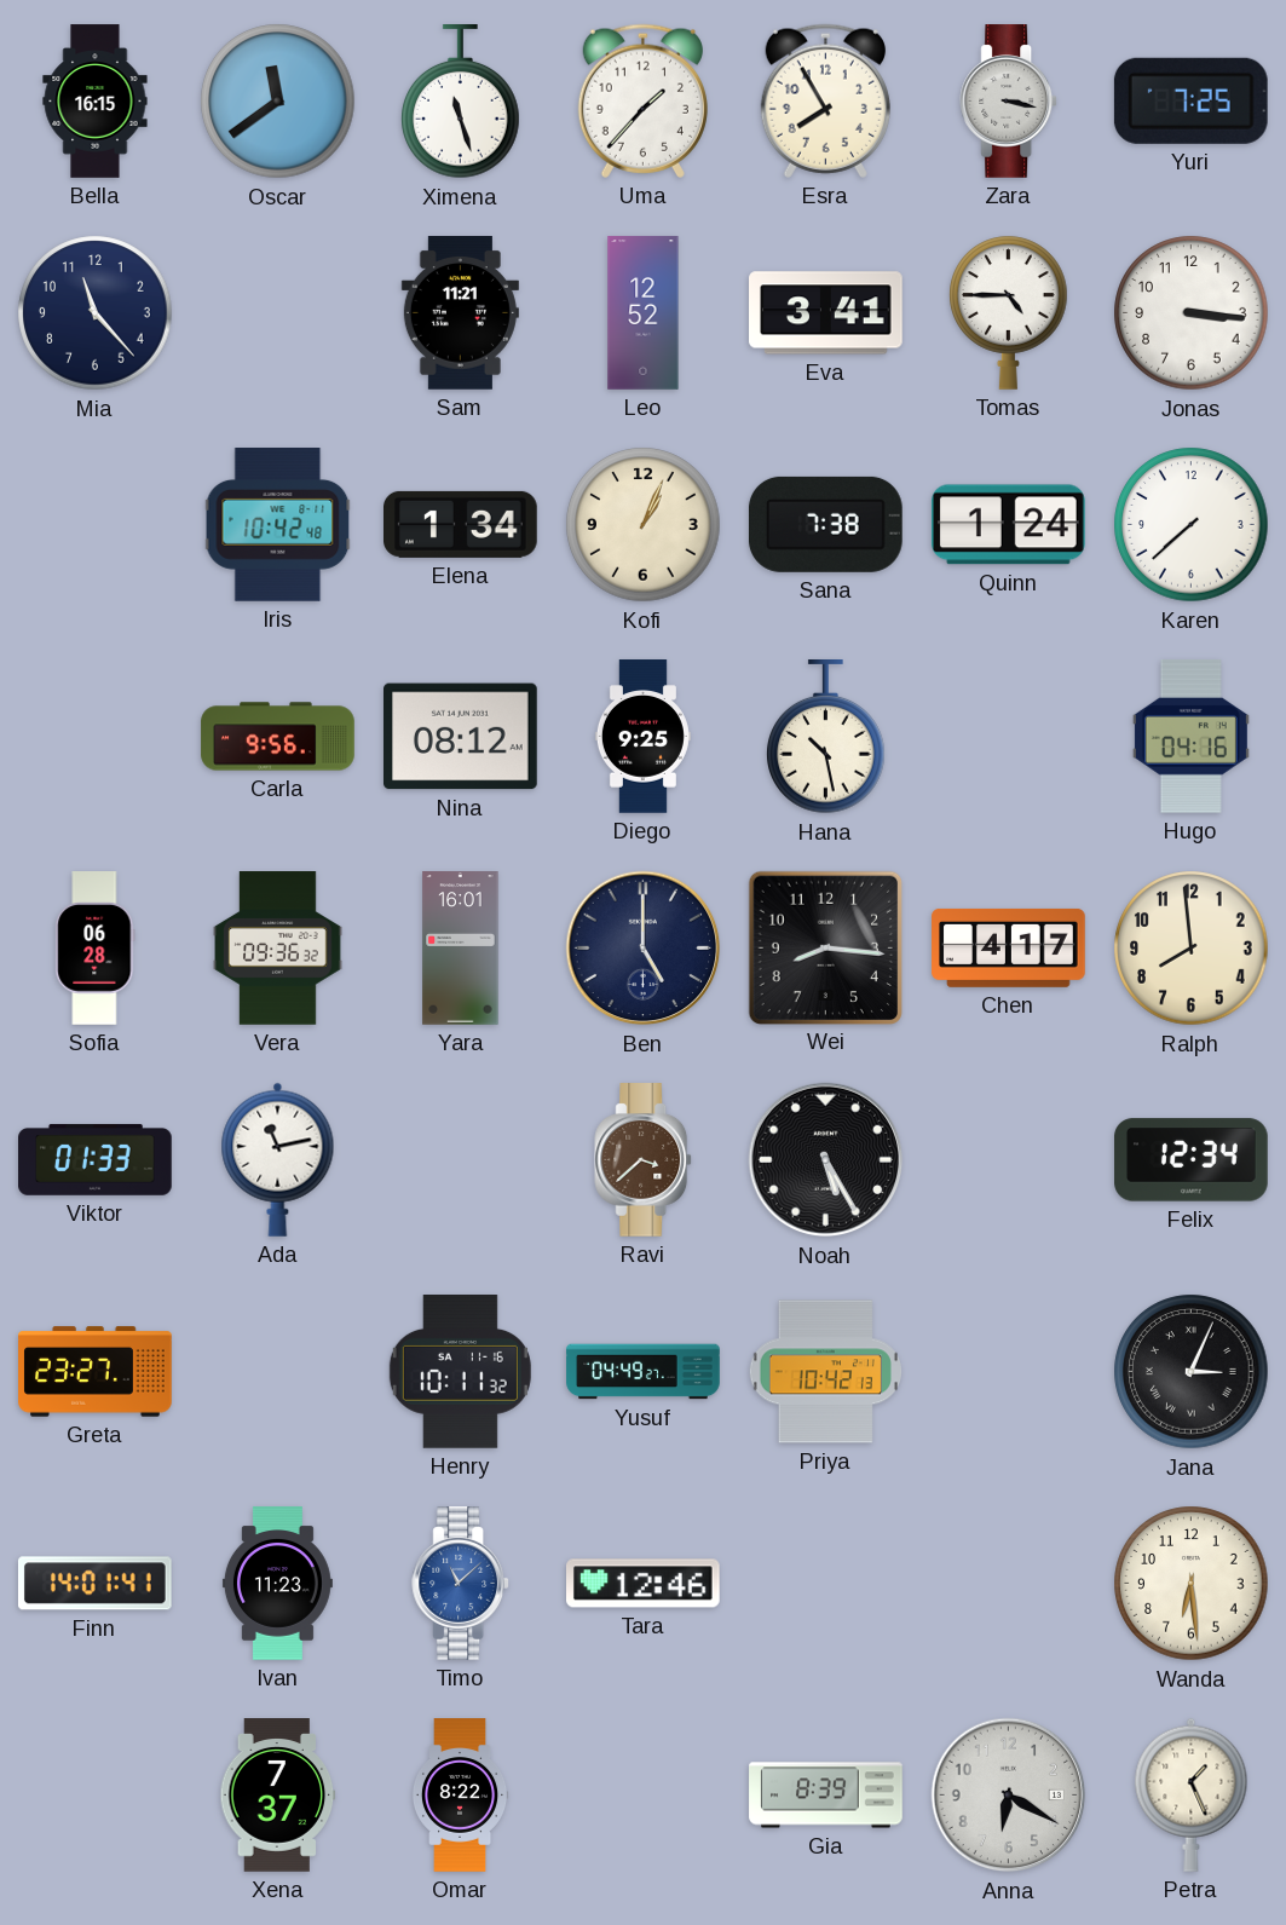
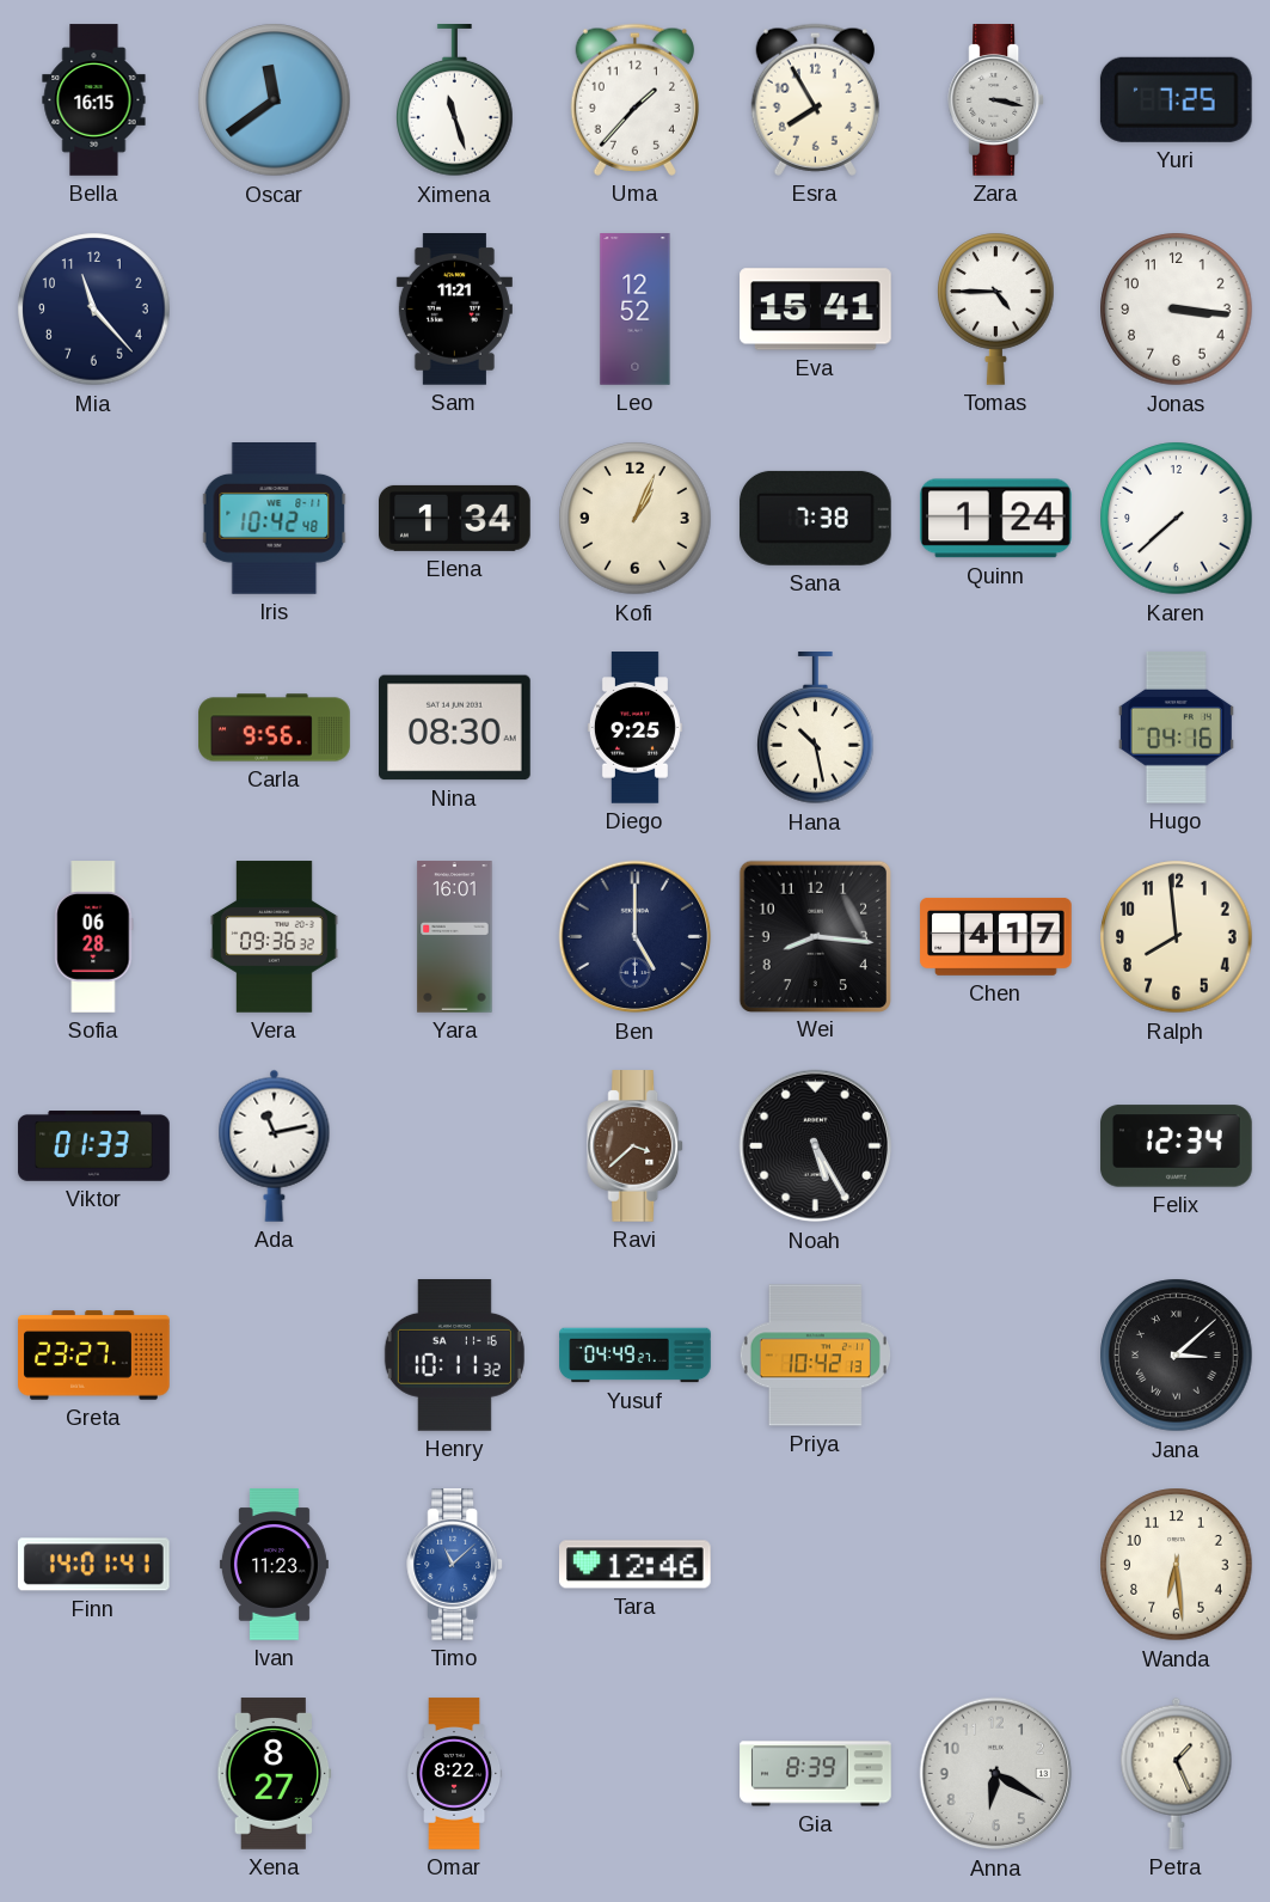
Eva: 3:41 -> 15:41
Nina: 08:12 -> 08:30
Jana: 3:04 -> 3:08
Xena: 7:37 -> 8:27
